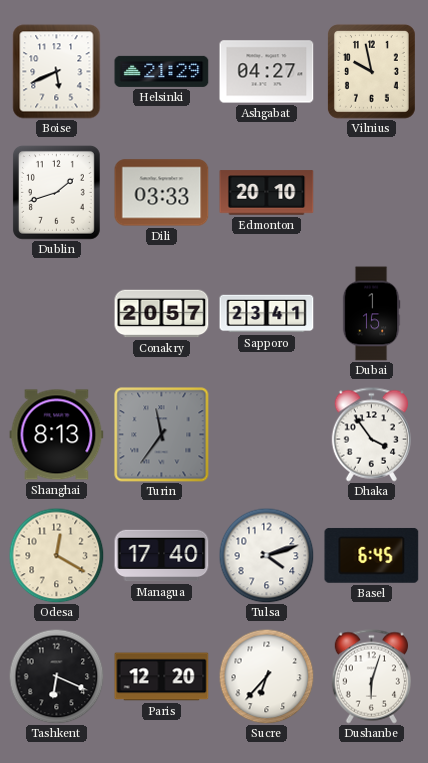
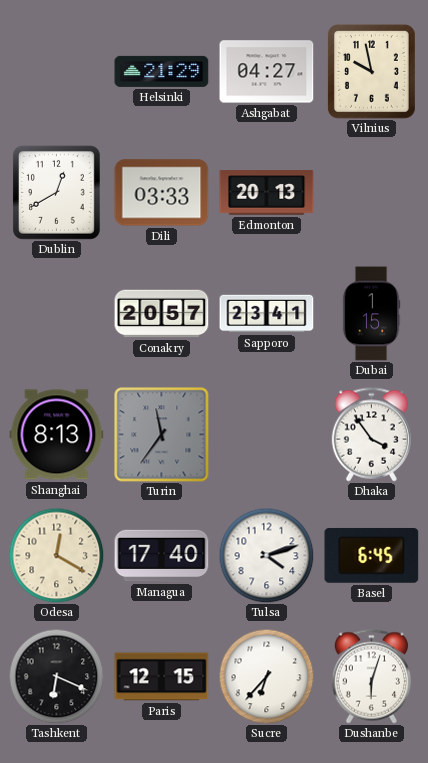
Boise: 5:41 -> none
Dublin: 1:42 -> 12:40
Edmonton: 20:10 -> 20:13
Paris: 12:20 -> 12:15
